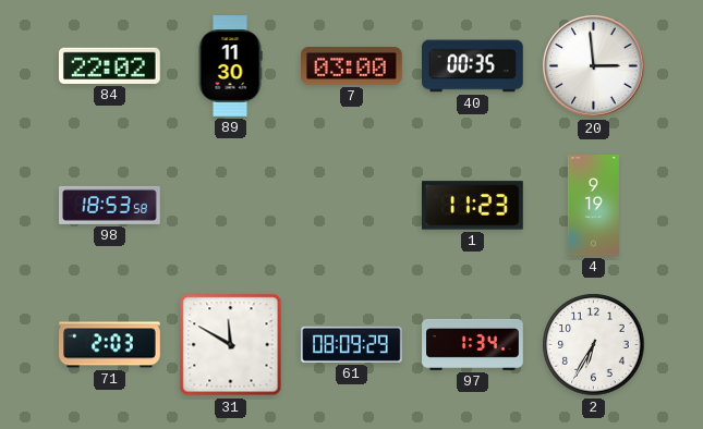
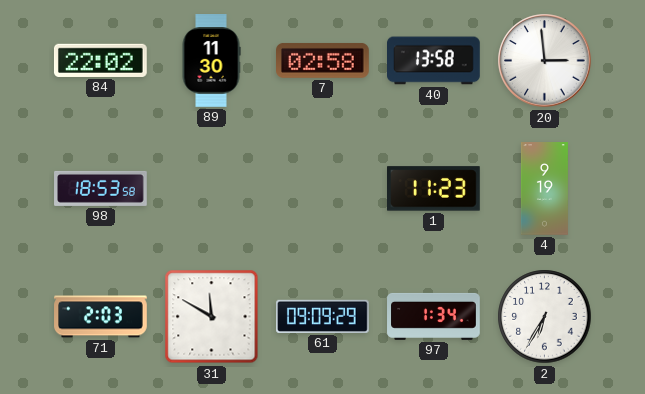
7: 03:00 -> 02:58
40: 00:35 -> 13:58
61: 08:09 -> 09:09
